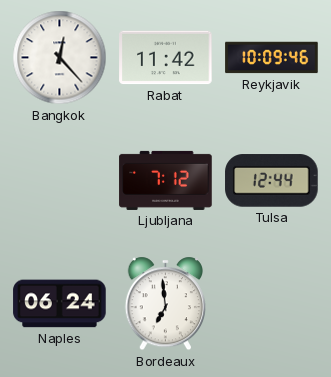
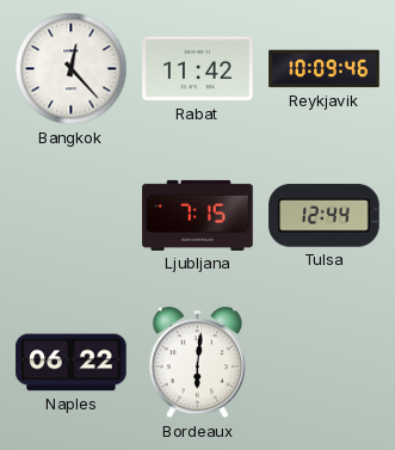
Ljubljana: 7:12 -> 7:15
Naples: 06:24 -> 06:22
Bordeaux: 6:59 -> 6:01
